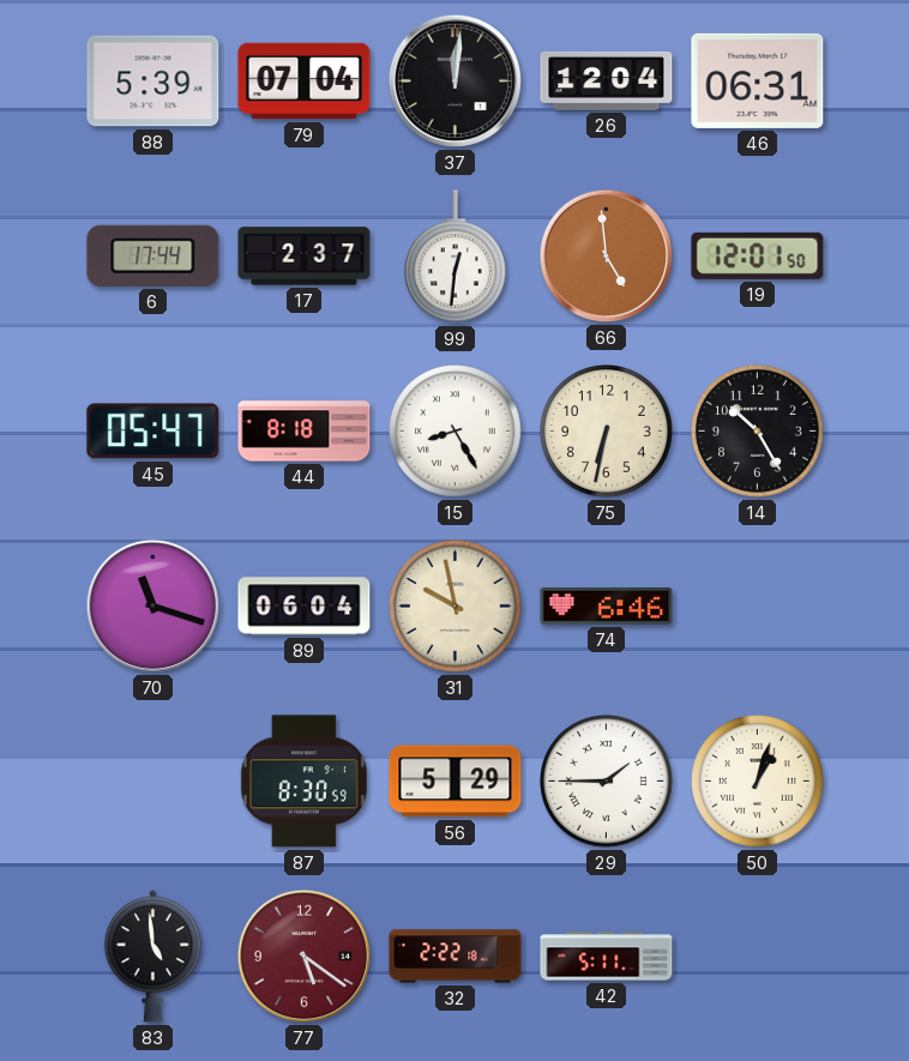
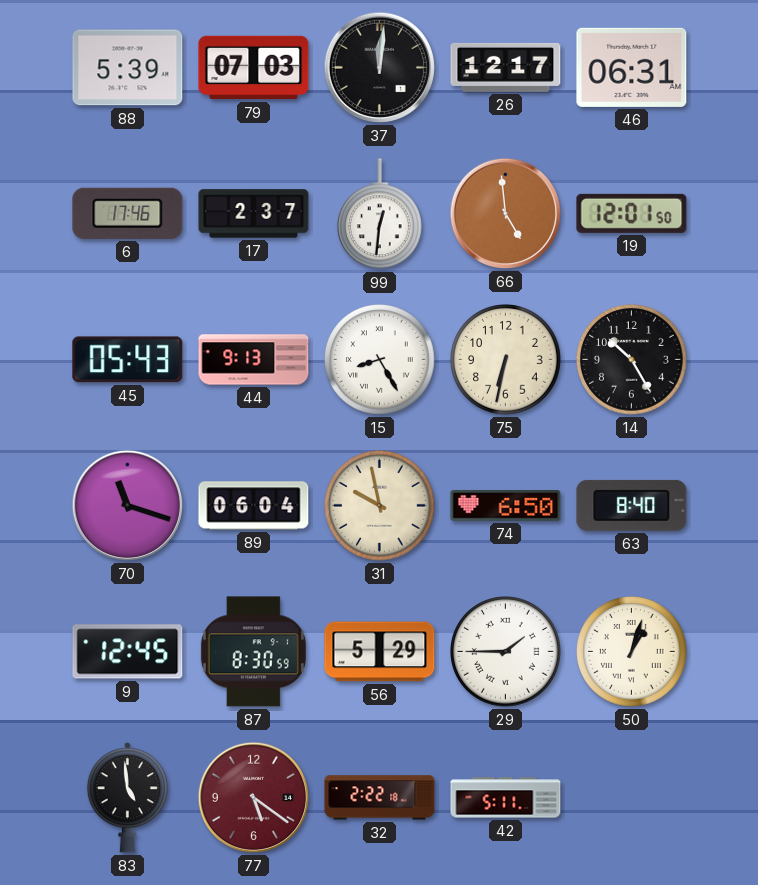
79: 07:04 -> 07:03
26: 12:04 -> 12:17
6: 17:44 -> 17:46
45: 05:47 -> 05:43
44: 8:18 -> 9:13
74: 6:46 -> 6:50
63: none -> 8:40
9: none -> 12:45
